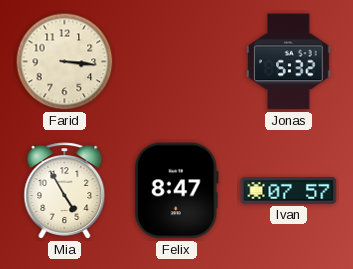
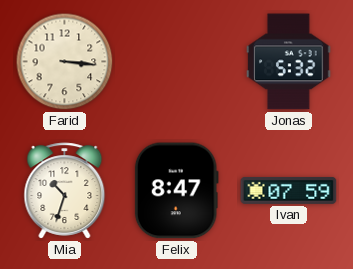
Mia: 4:55 -> 10:33
Ivan: 07:57 -> 07:59
